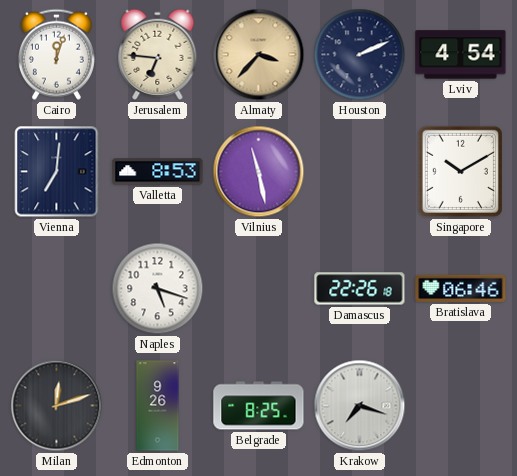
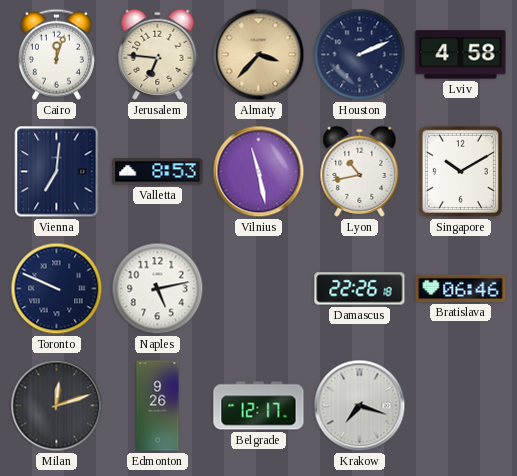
Lviv: 4:54 -> 4:58
Lyon: none -> 10:43
Toronto: none -> 9:49
Naples: 5:18 -> 5:13
Belgrade: 8:25 -> 12:17
